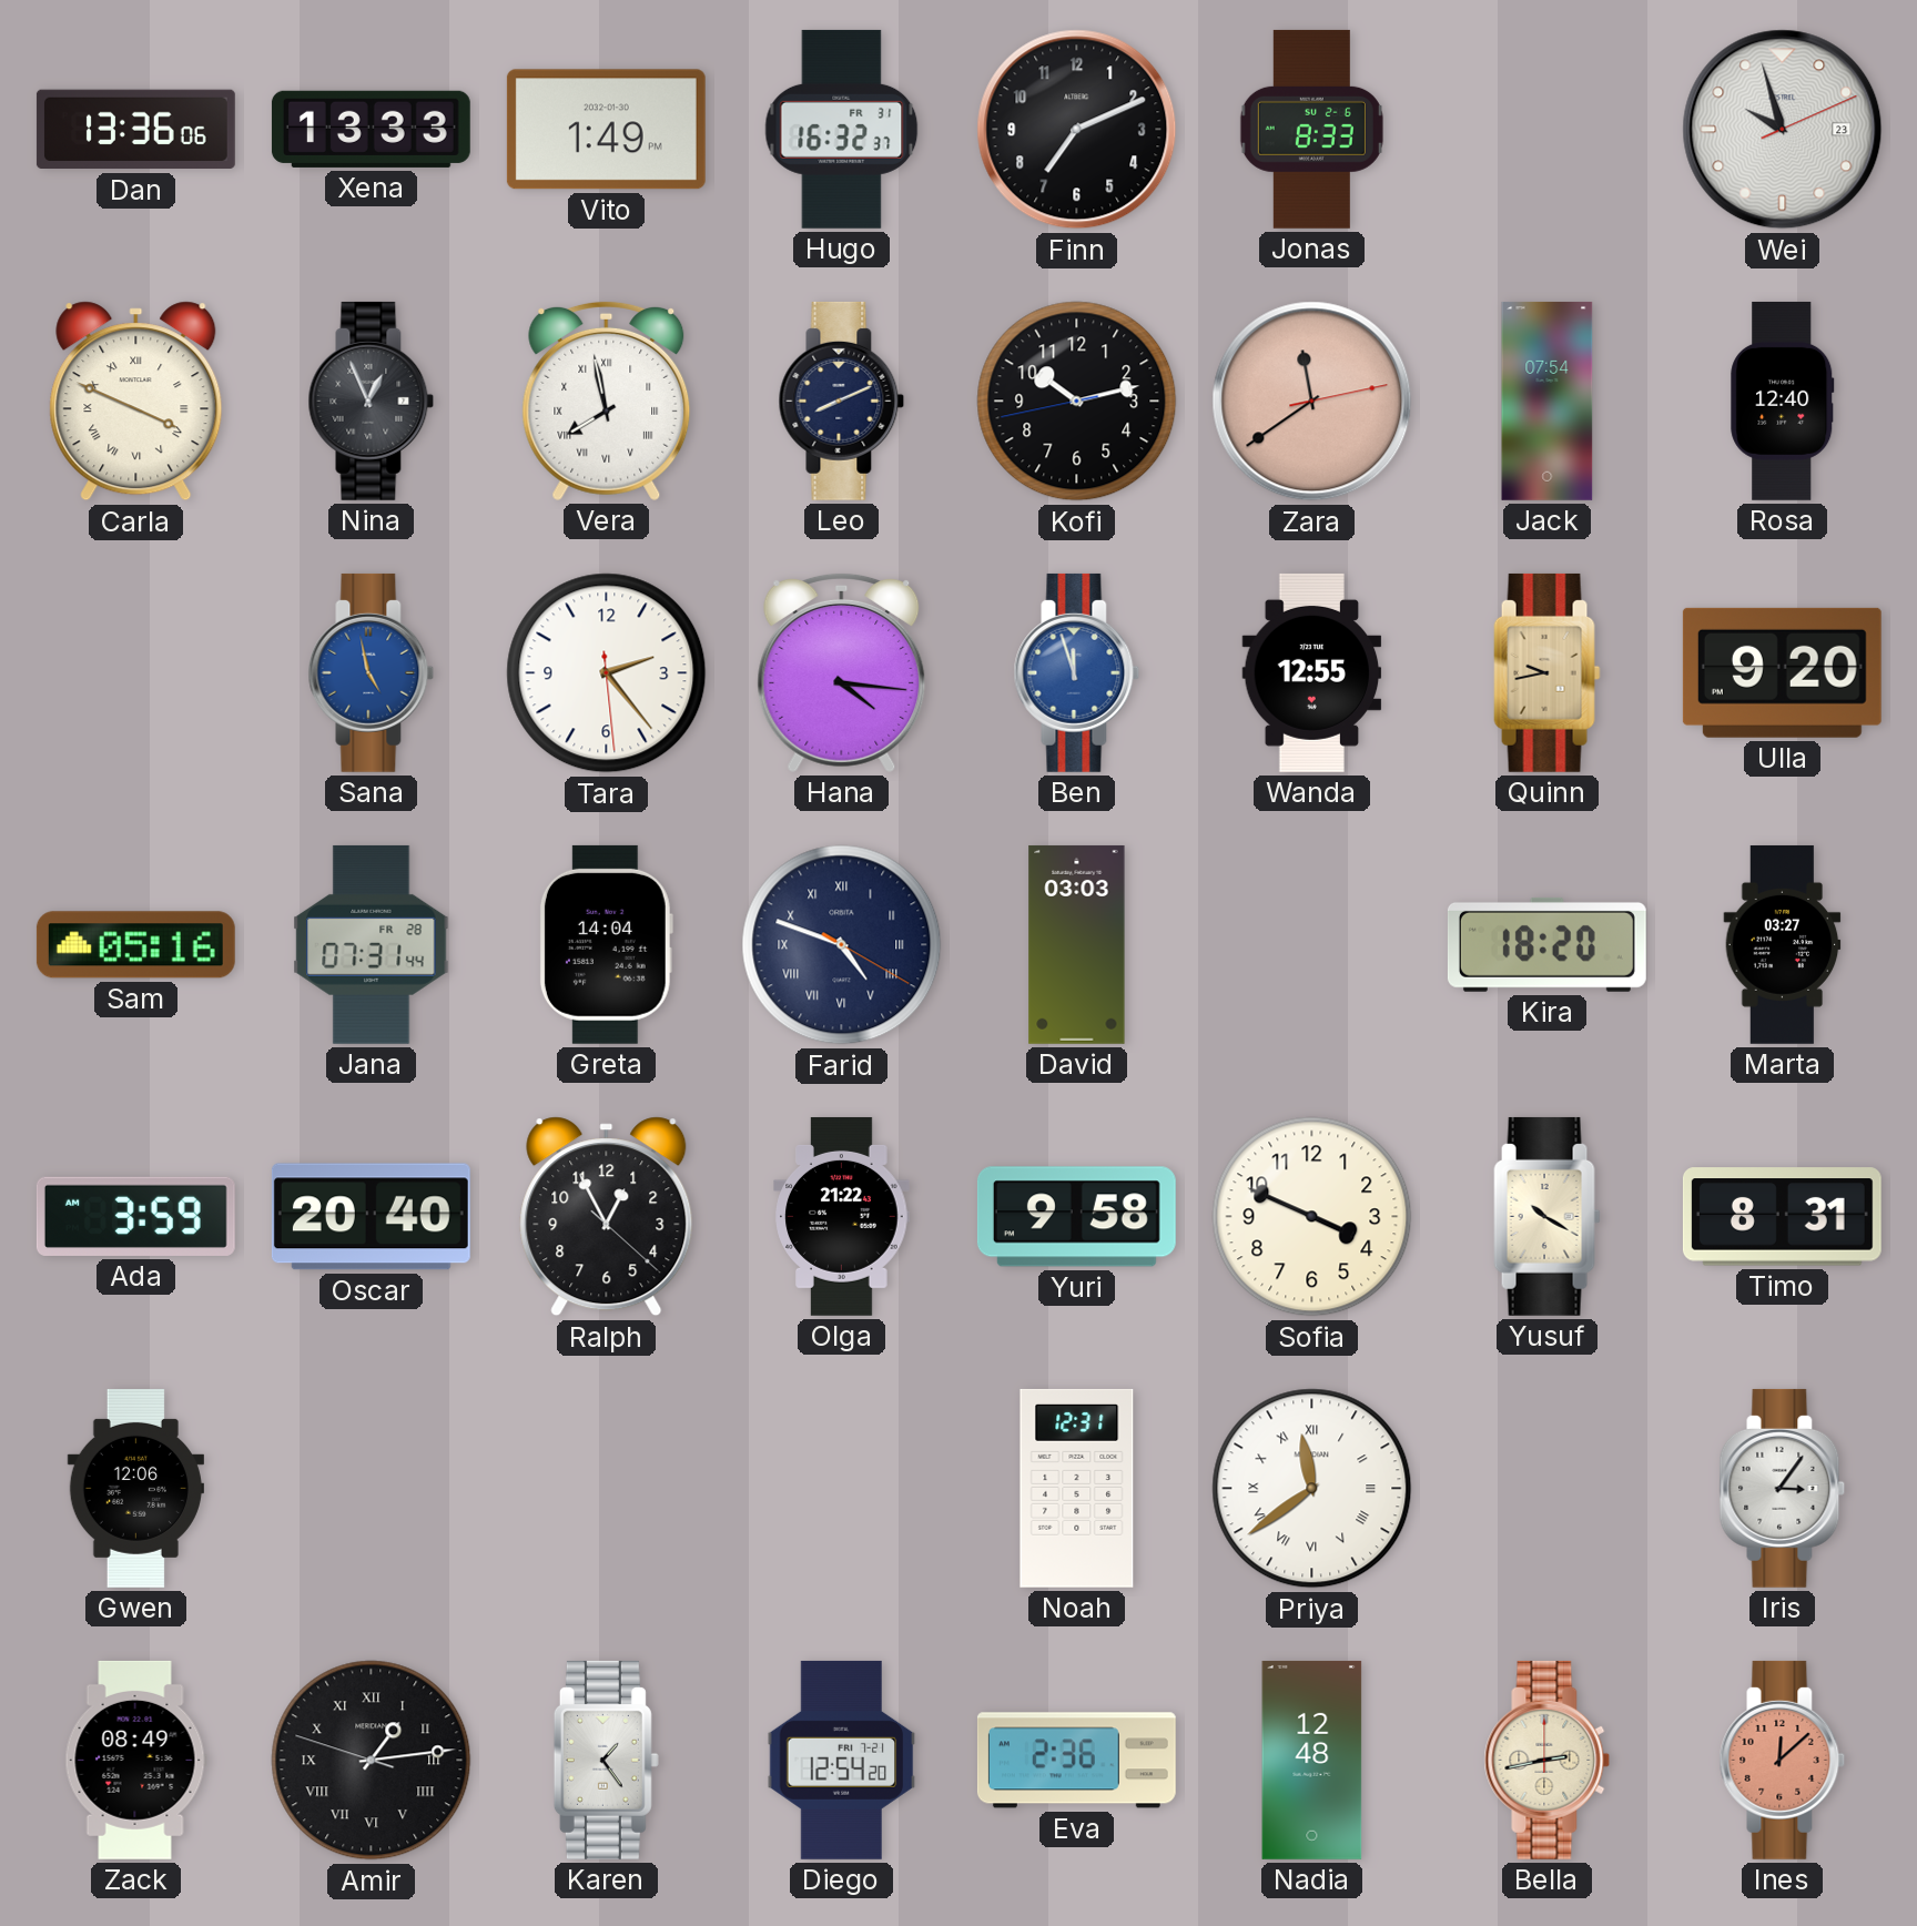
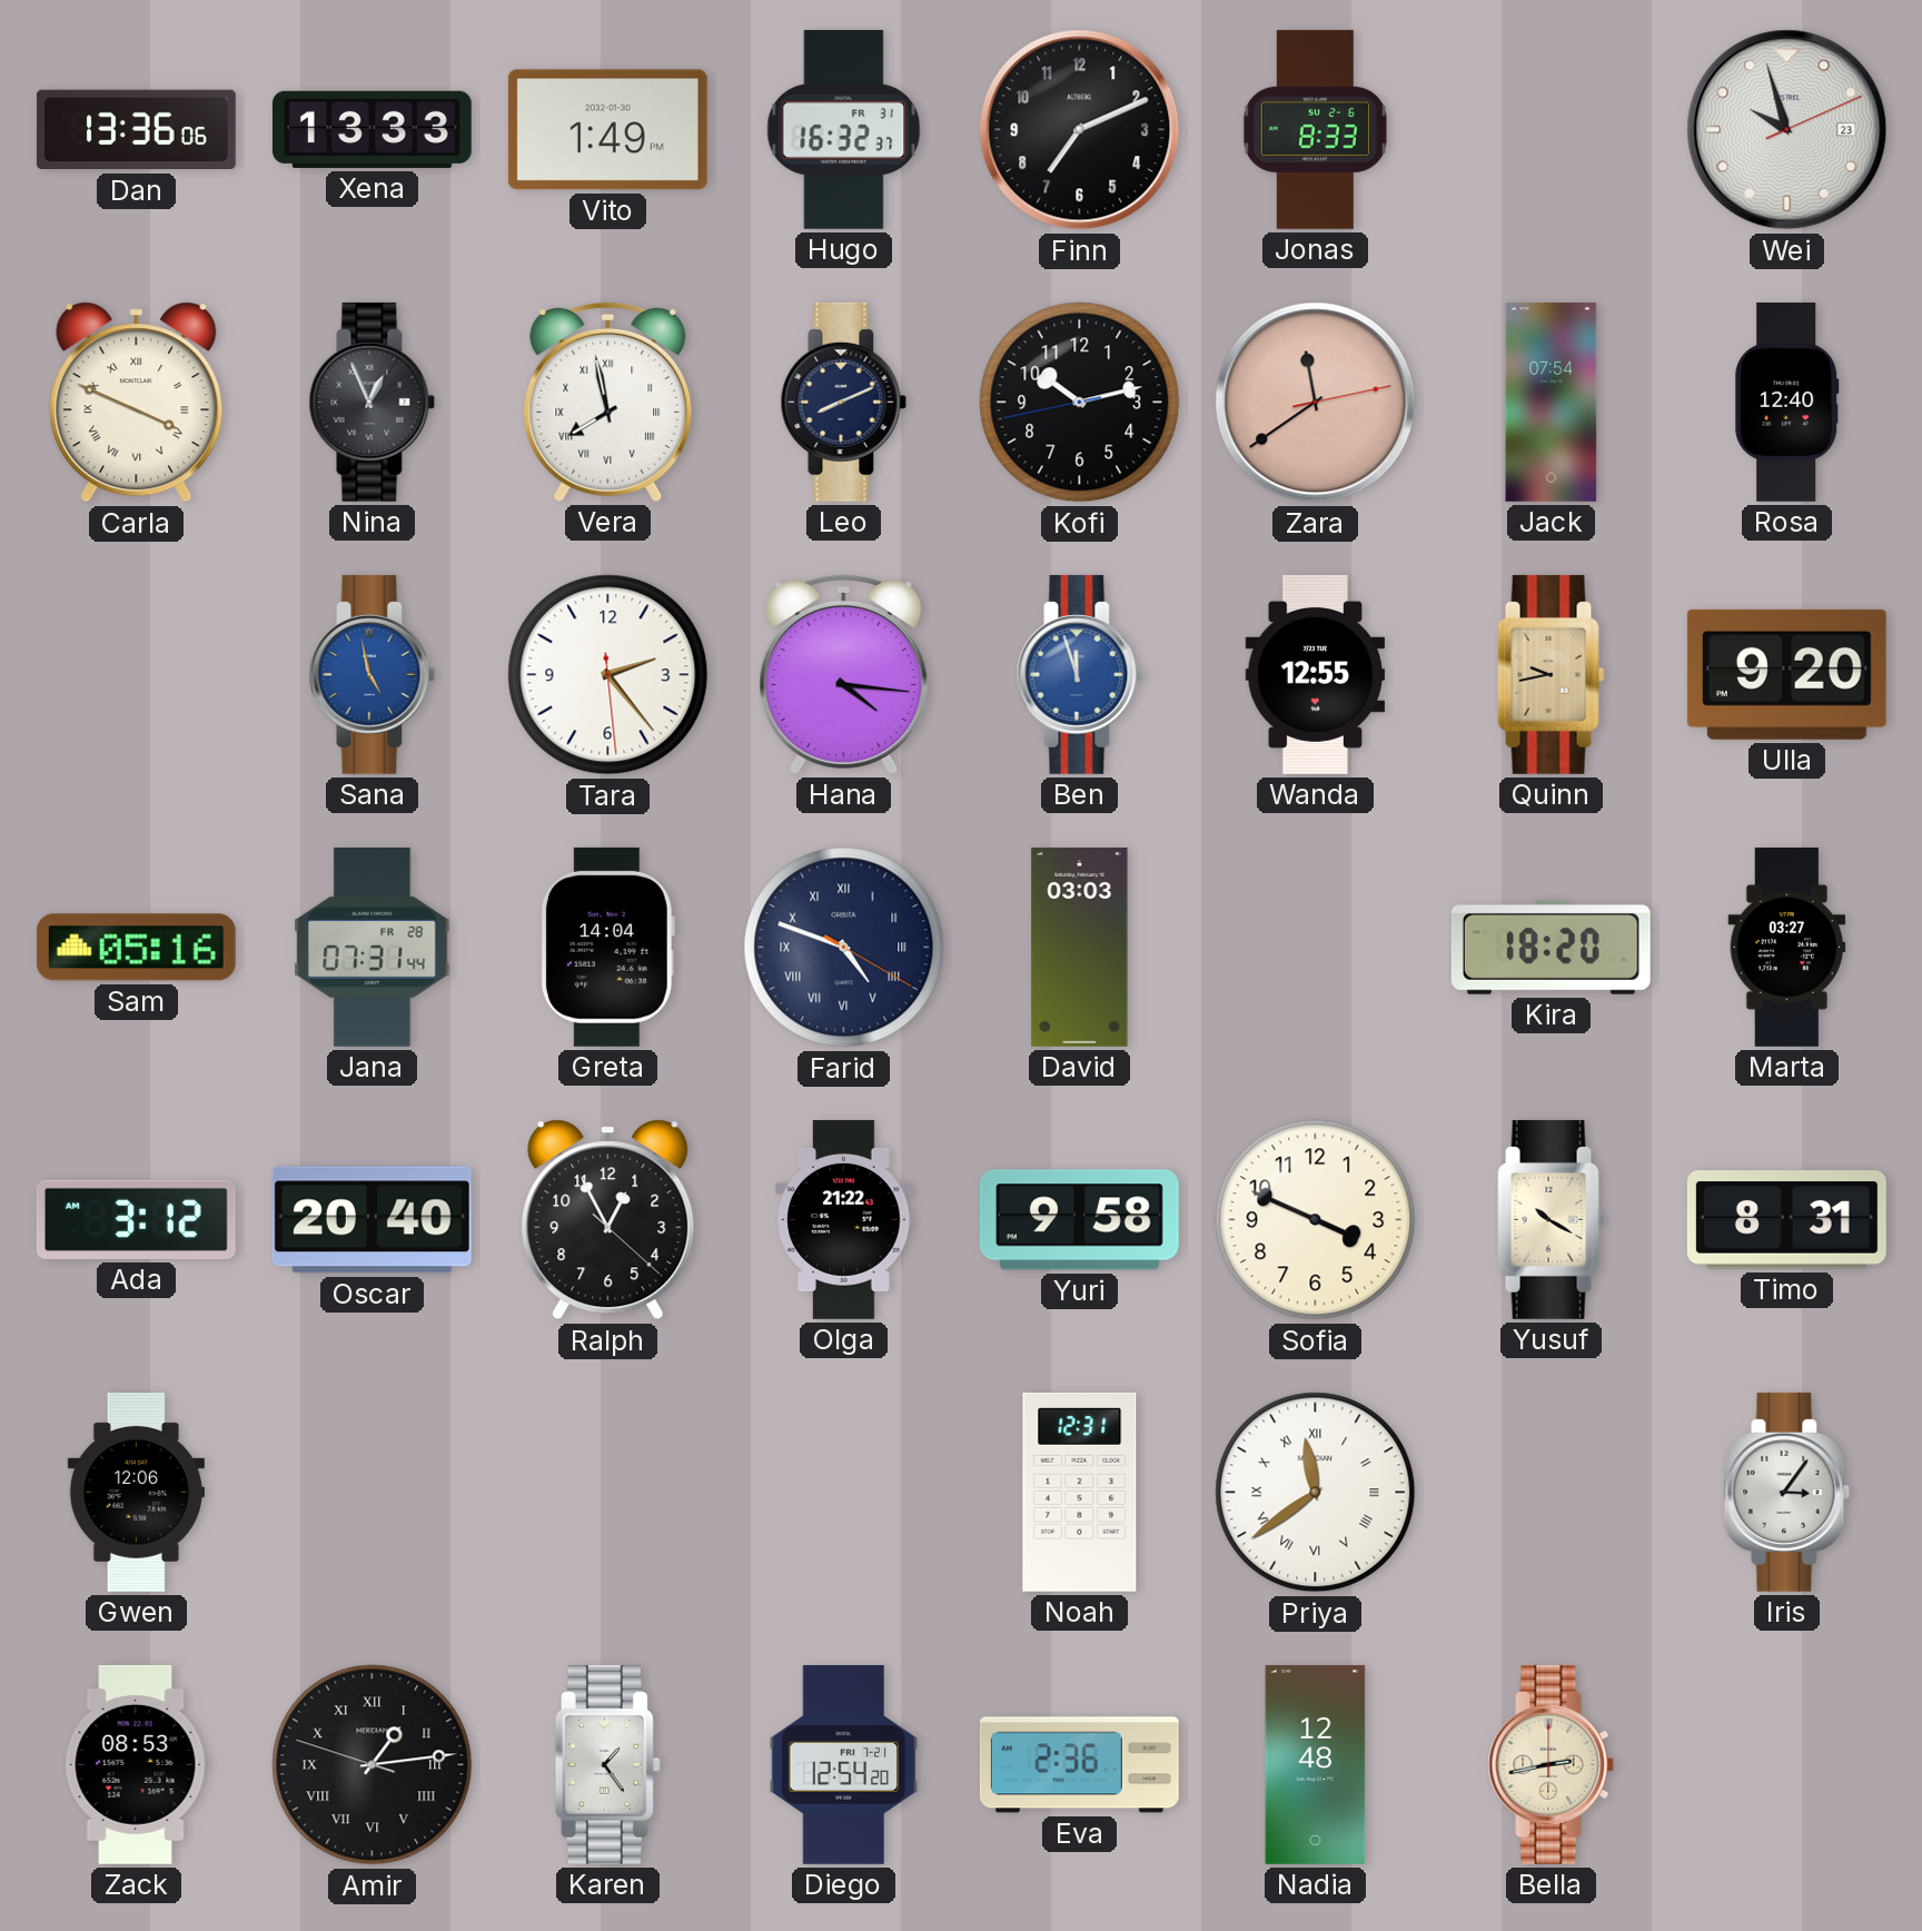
Ada: 3:59 -> 3:12
Zack: 08:49 -> 08:53
Ines: 12:08 -> none
